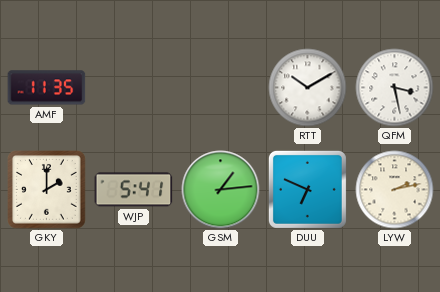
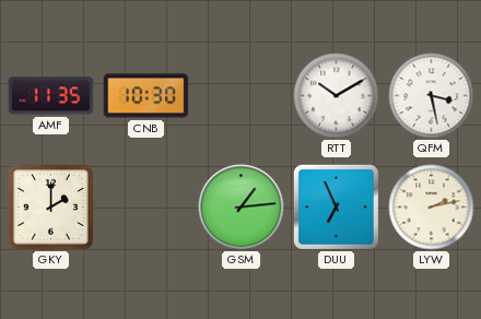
CNB: none -> 10:30
WJP: 5:41 -> none
DUU: 6:49 -> 6:56
